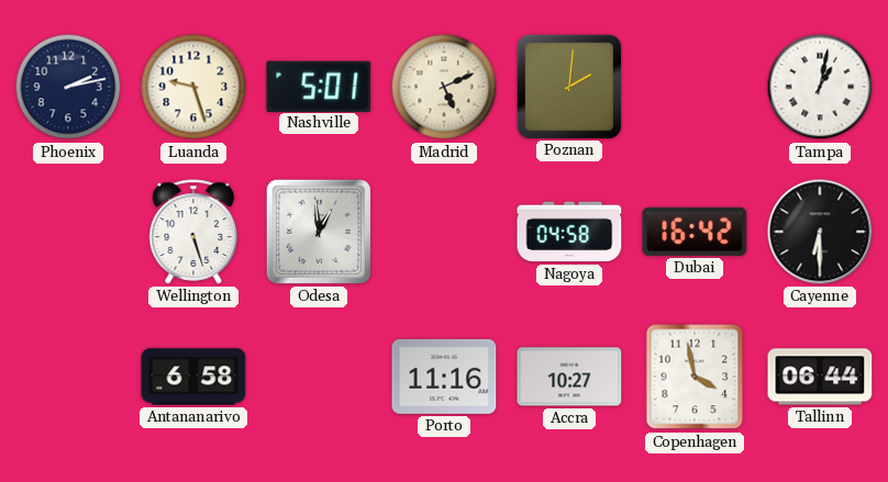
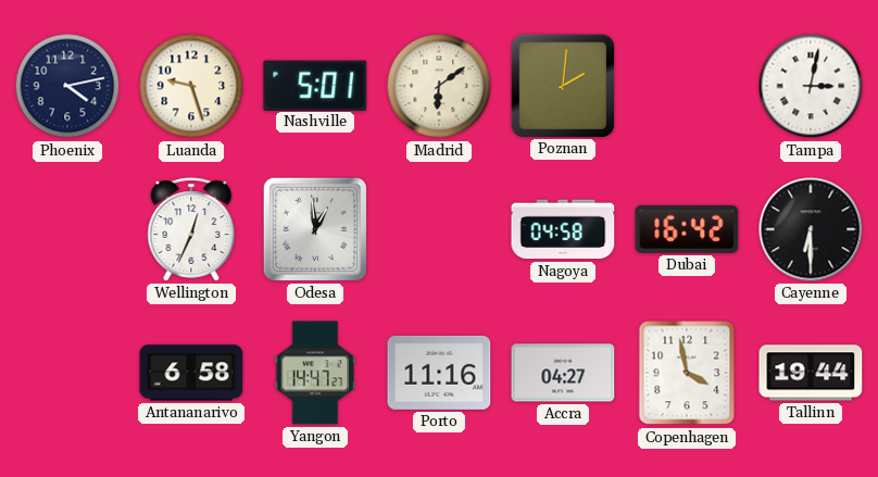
Phoenix: 2:13 -> 4:13
Madrid: 5:11 -> 6:09
Tampa: 1:02 -> 3:02
Wellington: 5:27 -> 12:34
Yangon: none -> 14:47
Accra: 10:27 -> 04:27
Tallinn: 06:44 -> 19:44
